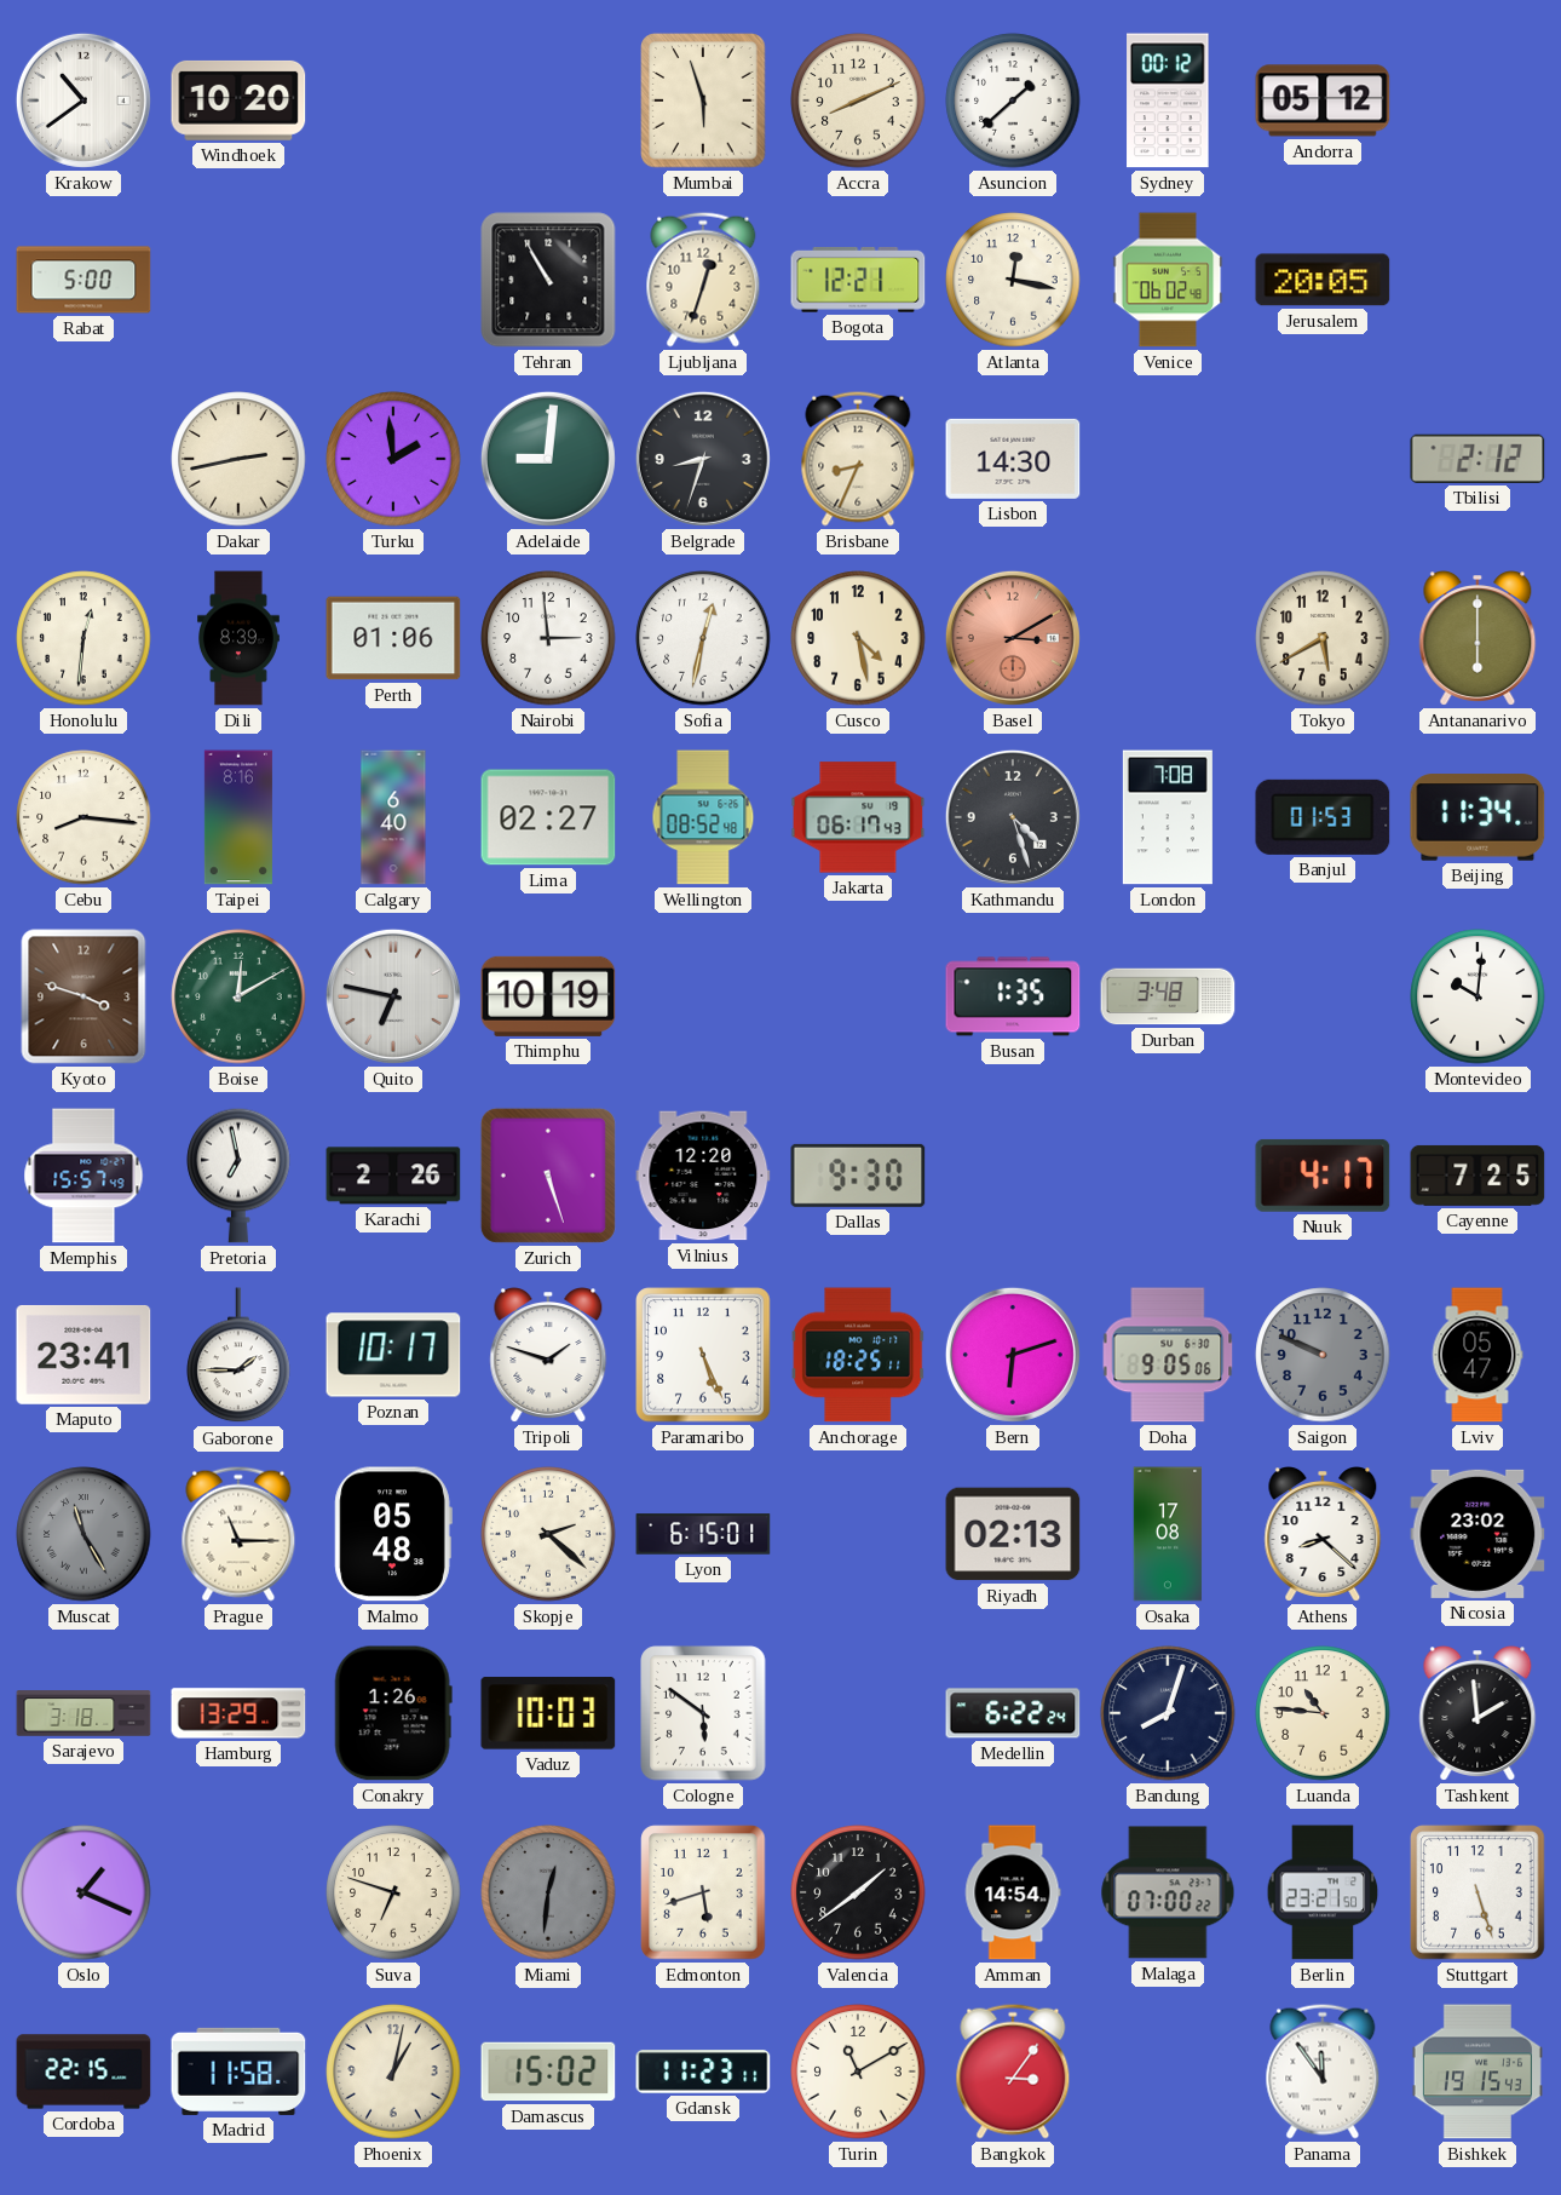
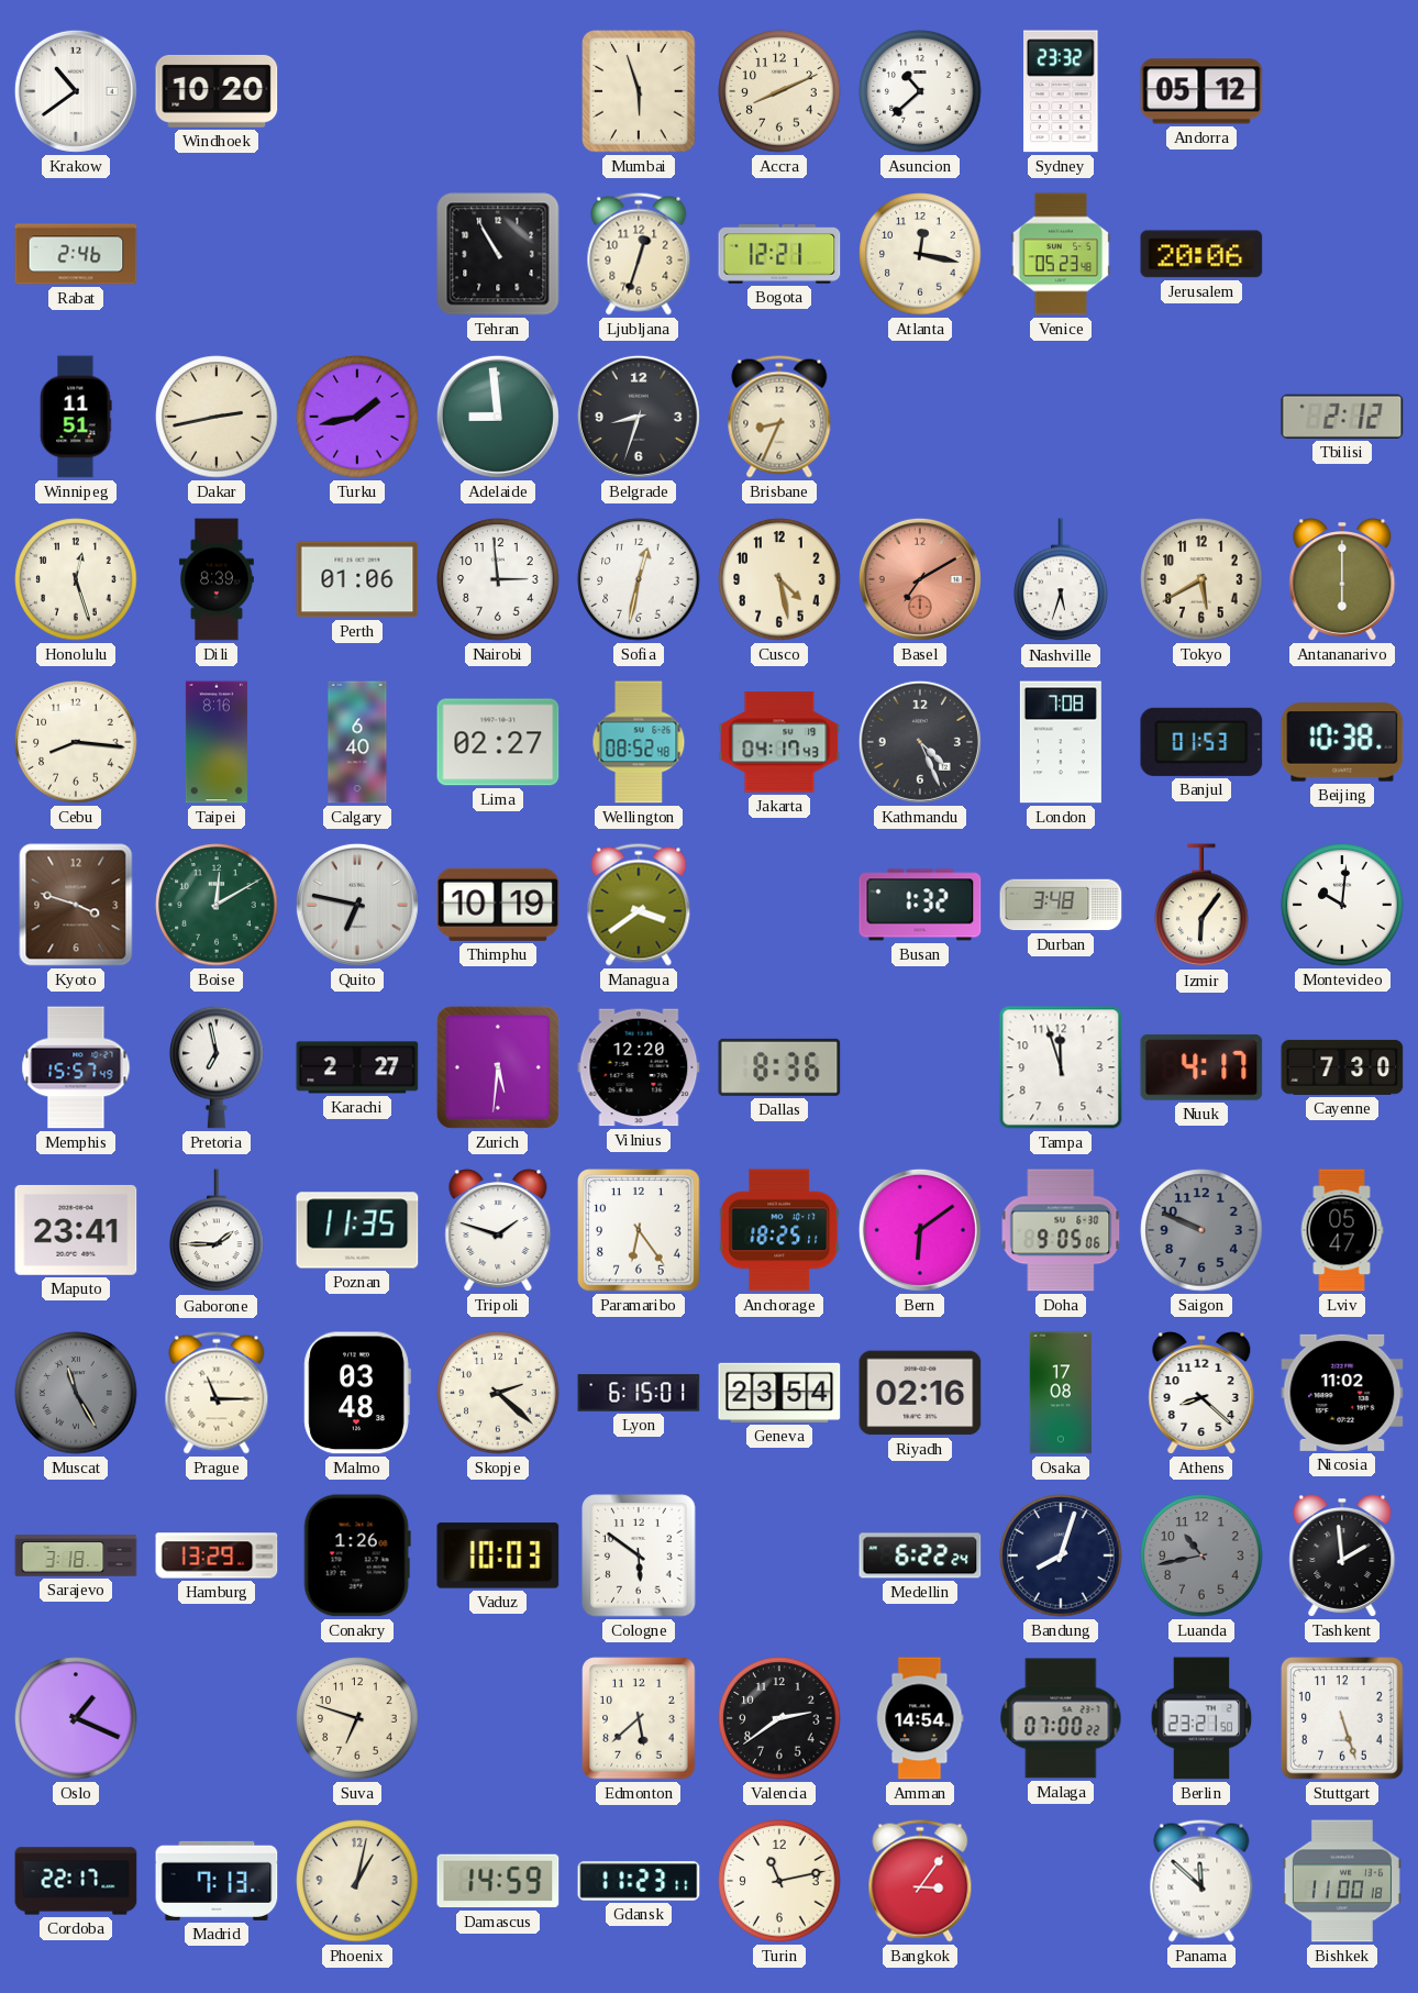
Asuncion: 1:38 -> 10:38
Sydney: 00:12 -> 23:32
Rabat: 5:00 -> 2:46
Venice: 06:02 -> 05:23
Jerusalem: 20:05 -> 20:06
Winnipeg: none -> 11:51
Turku: 1:59 -> 1:43
Adelaide: 9:01 -> 8:59
Lisbon: 14:30 -> none
Honolulu: 12:31 -> 12:27
Basel: 3:10 -> 7:10
Nashville: none -> 5:33
Jakarta: 06:17 -> 04:17
Kathmandu: 4:27 -> 4:26
Beijing: 11:34 -> 10:38
Managua: none -> 3:39
Busan: 1:35 -> 1:32
Izmir: none -> 6:06
Karachi: 2:26 -> 2:27
Zurich: 5:27 -> 5:31
Dallas: 9:30 -> 8:36
Tampa: none -> 11:57
Cayenne: 7:25 -> 7:30
Poznan: 10:17 -> 11:35
Paramaribo: 5:26 -> 6:24
Bern: 6:12 -> 6:09
Malmo: 05:48 -> 03:48
Geneva: none -> 23:54
Riyadh: 02:13 -> 02:16
Nicosia: 23:02 -> 11:02
Luanda: 10:46 -> 10:43
Luanda dial: cream -> grey
Miami: 12:31 -> none
Edmonton: 5:42 -> 5:38
Valencia: 1:39 -> 2:39
Cordoba: 22:15 -> 22:17
Madrid: 11:58 -> 7:13
Damascus: 15:02 -> 14:59
Turin: 11:10 -> 11:13
Panama: 11:54 -> 11:52
Bishkek: 19:15 -> 11:00
